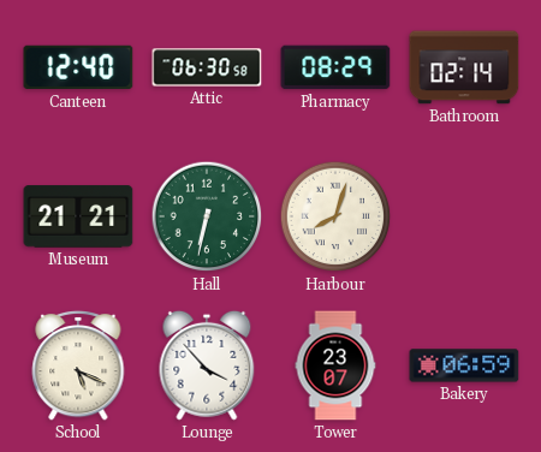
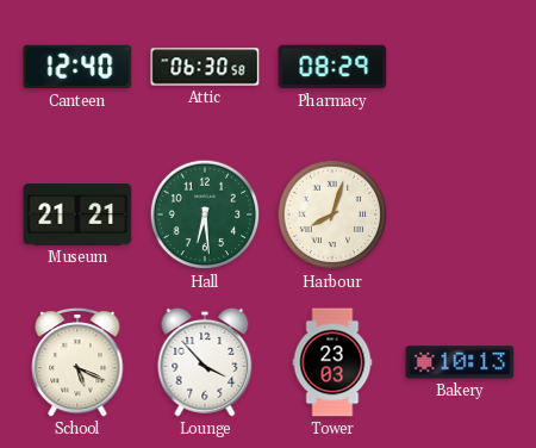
Bathroom: 02:14 -> none
Hall: 6:32 -> 6:29
Tower: 23:07 -> 23:03
Bakery: 06:59 -> 10:13
